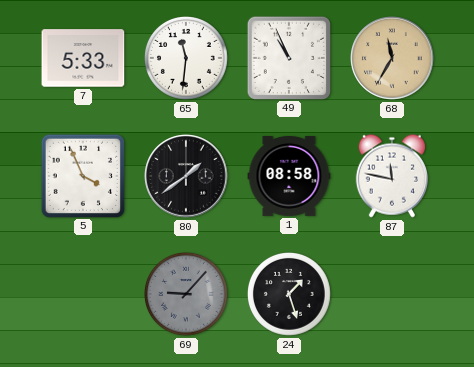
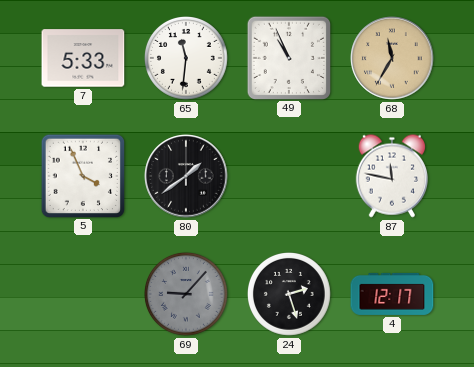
1: 08:58 -> none
24: 1:27 -> 2:27
4: none -> 12:17
